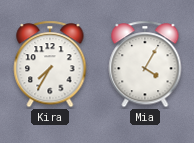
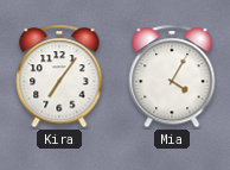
Kira: 7:35 -> 7:06
